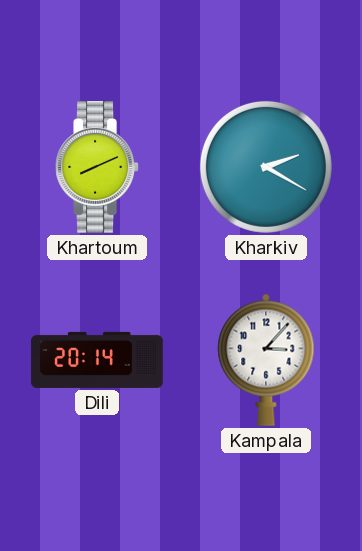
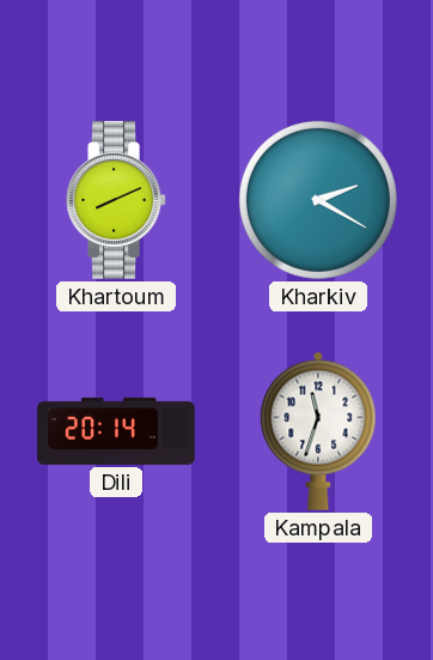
Kampala: 3:07 -> 11:33
